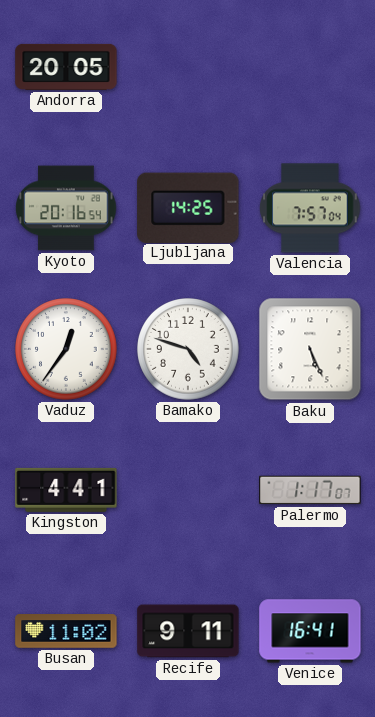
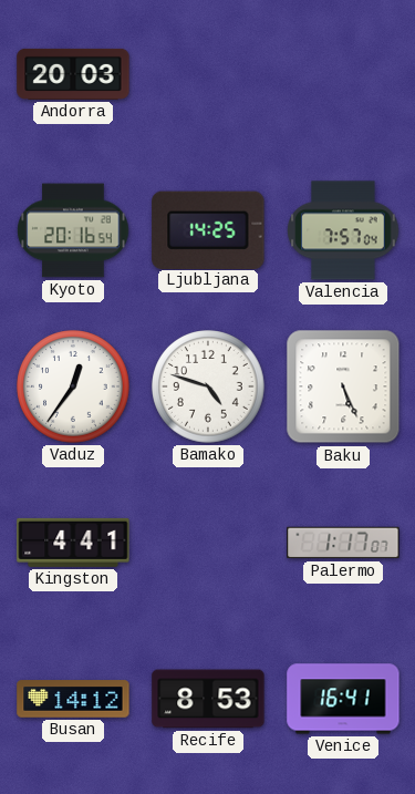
Andorra: 20:05 -> 20:03
Busan: 11:02 -> 14:12
Recife: 9:11 -> 8:53
